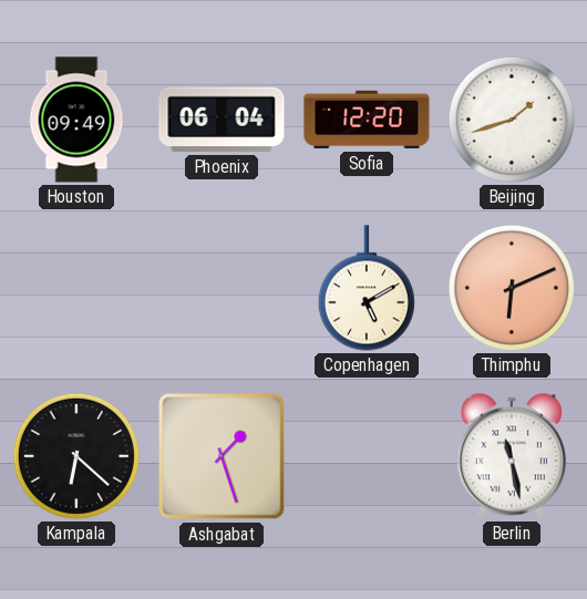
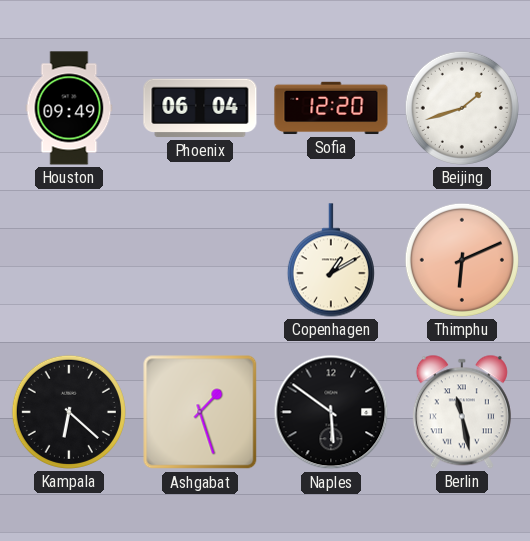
Copenhagen: 5:10 -> 1:10
Naples: none -> 5:51
